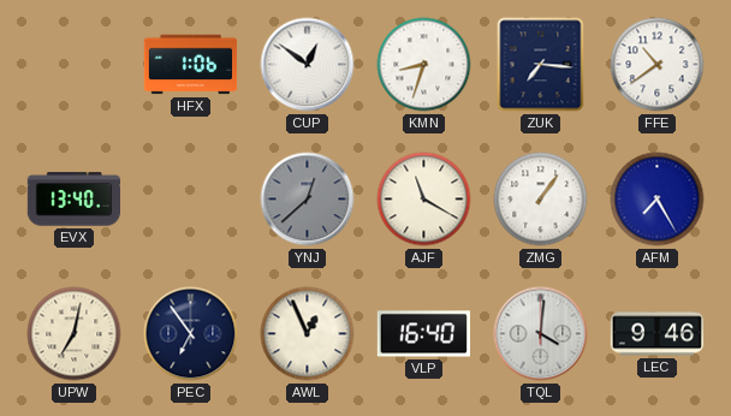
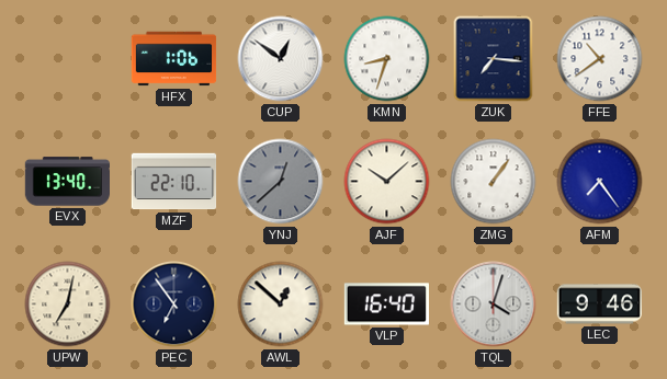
MZF: none -> 22:10
AJF: 11:20 -> 10:08
AFM: 7:25 -> 7:24
AWL: 12:56 -> 12:52
TQL: 4:01 -> 4:03
